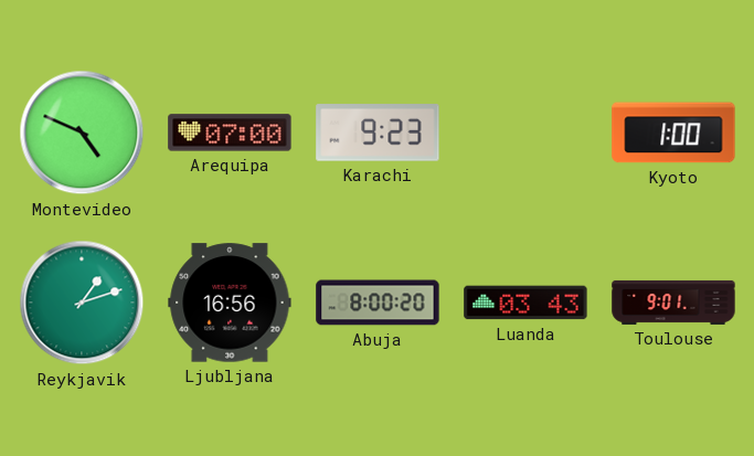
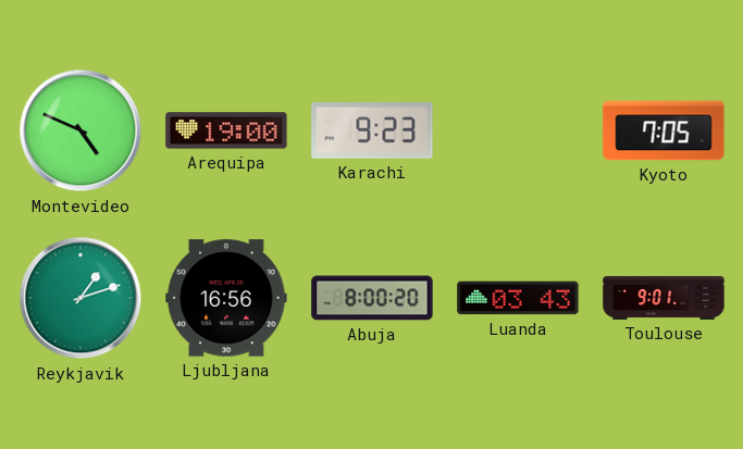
Arequipa: 07:00 -> 19:00
Kyoto: 1:00 -> 7:05
